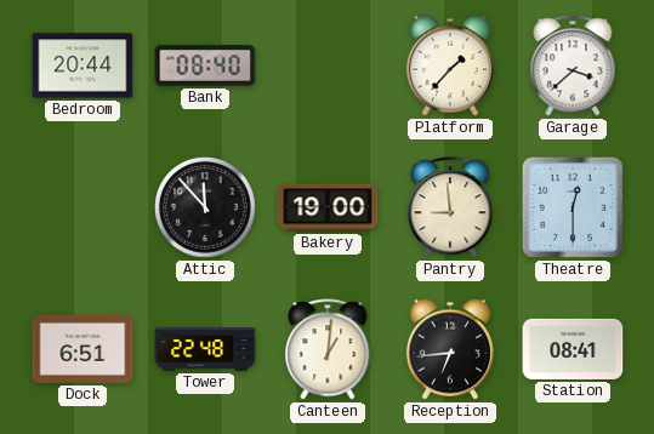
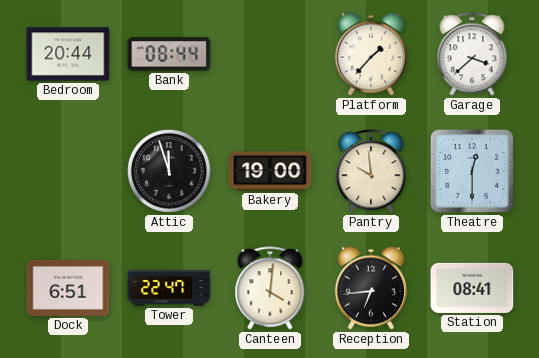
Bank: 08:40 -> 08:44
Attic: 11:53 -> 11:57
Pantry: 8:59 -> 9:59
Tower: 22:48 -> 22:47
Canteen: 1:01 -> 4:01
